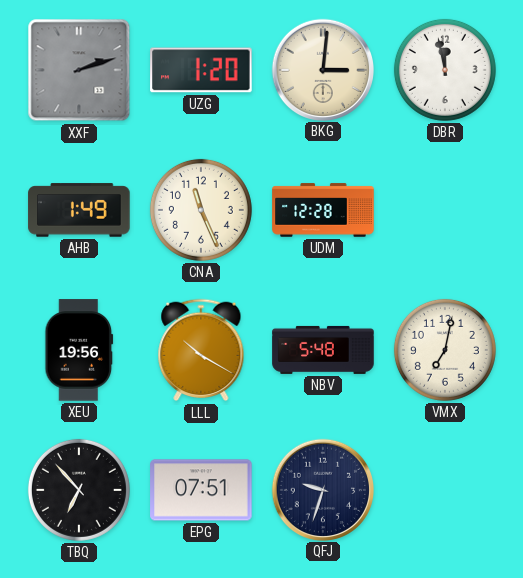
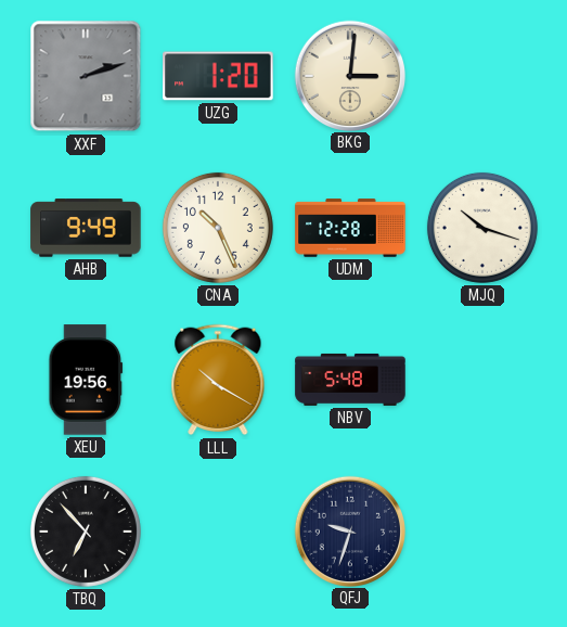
DBR: 11:58 -> none
AHB: 1:49 -> 9:49
CNA: 11:26 -> 10:26
MJQ: none -> 10:18
VMX: 7:02 -> none
EPG: 07:51 -> none
